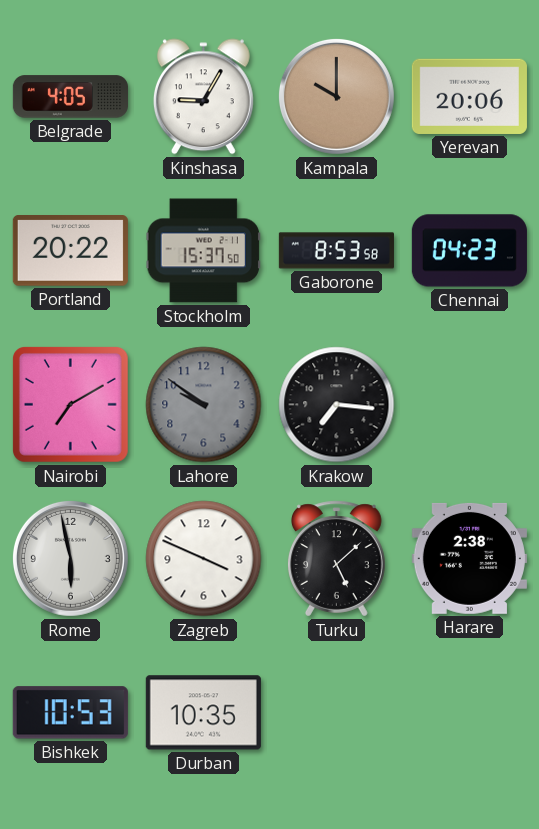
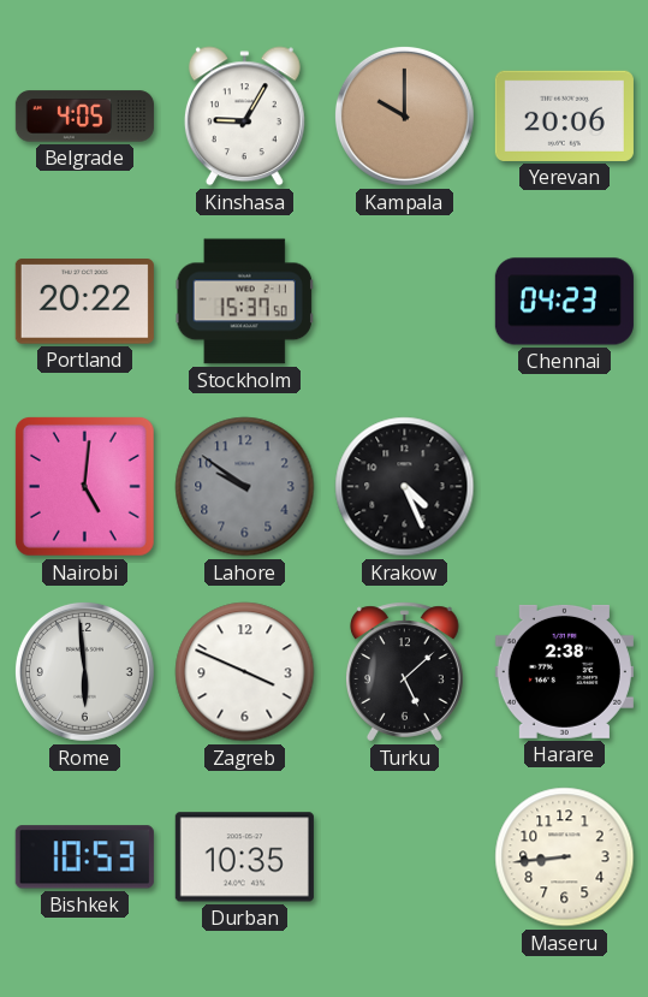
Gaborone: 8:53 -> none
Nairobi: 7:10 -> 5:01
Krakow: 7:16 -> 4:26
Rome: 5:58 -> 5:59
Maseru: none -> 8:44
